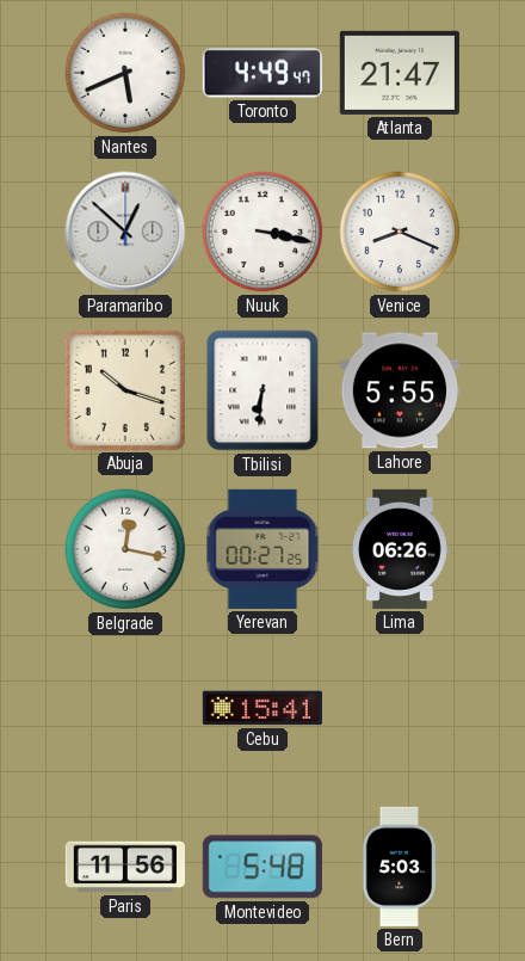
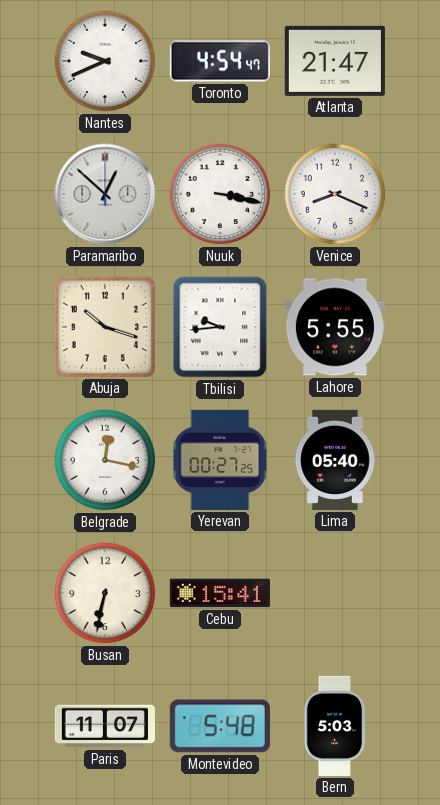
Nantes: 5:41 -> 9:41
Toronto: 4:49 -> 4:54
Tbilisi: 6:31 -> 9:44
Lima: 06:26 -> 05:40
Busan: none -> 6:32
Paris: 11:56 -> 11:07
